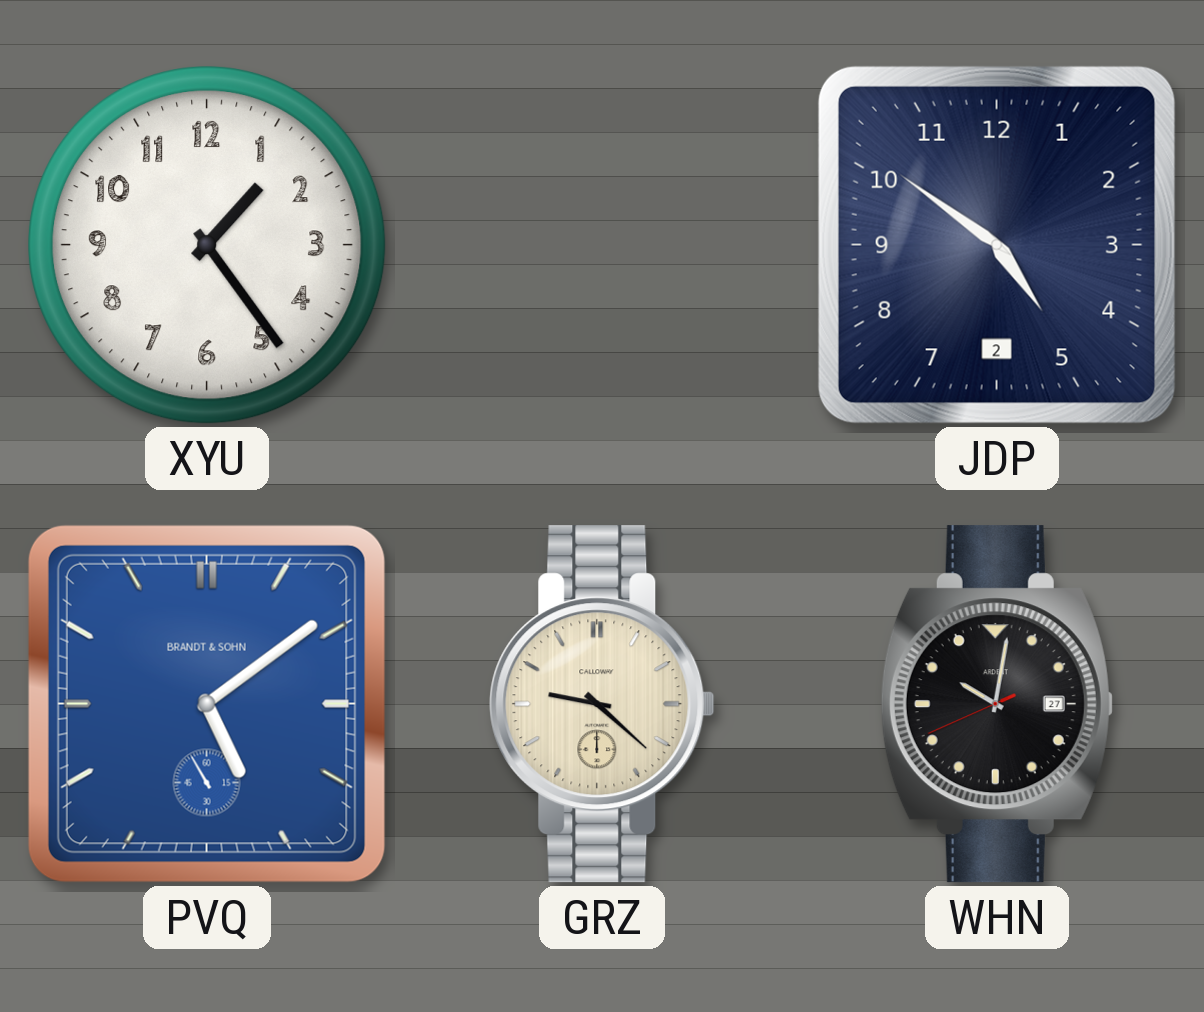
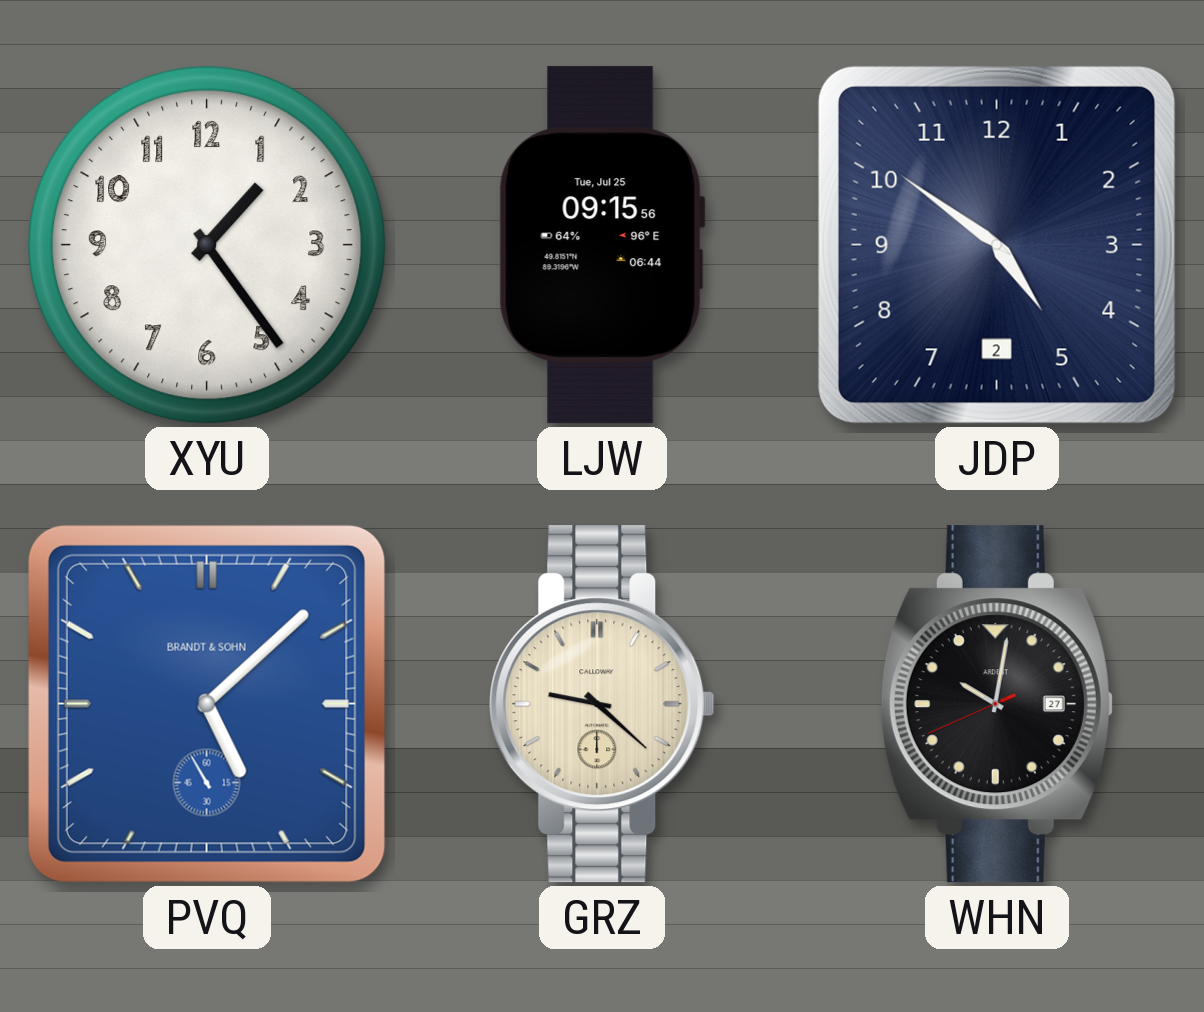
LJW: none -> 09:15
PVQ: 5:08 -> 5:07
